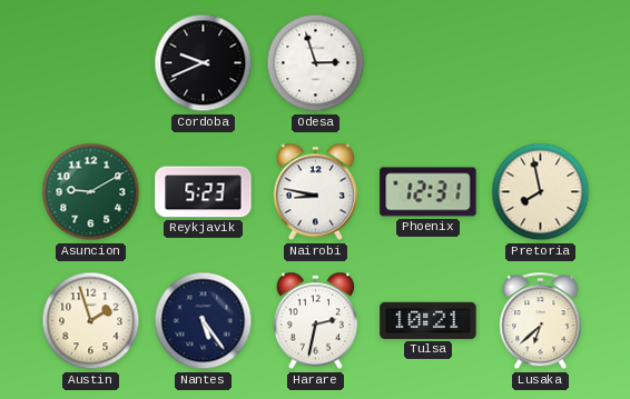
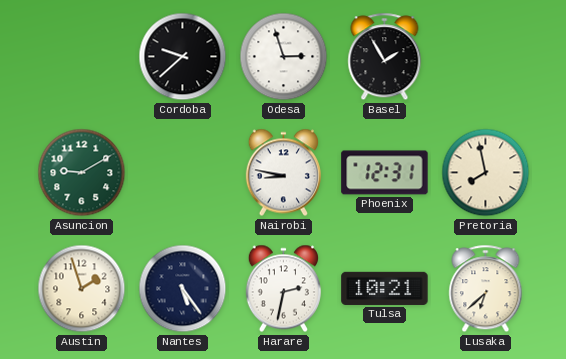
Cordoba: 9:41 -> 9:38
Basel: none -> 1:55
Reykjavik: 5:23 -> none
